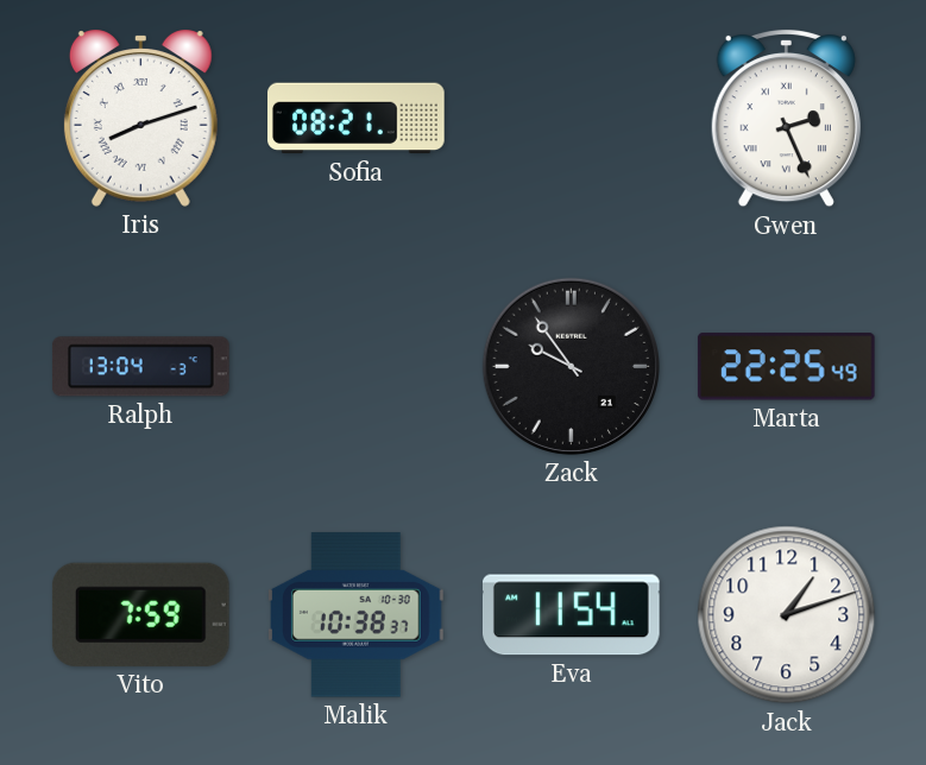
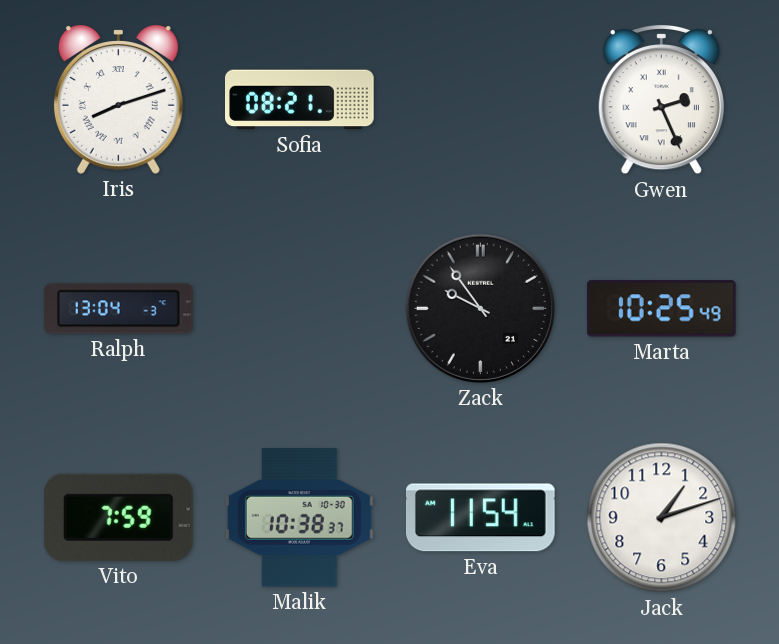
Marta: 22:25 -> 10:25
